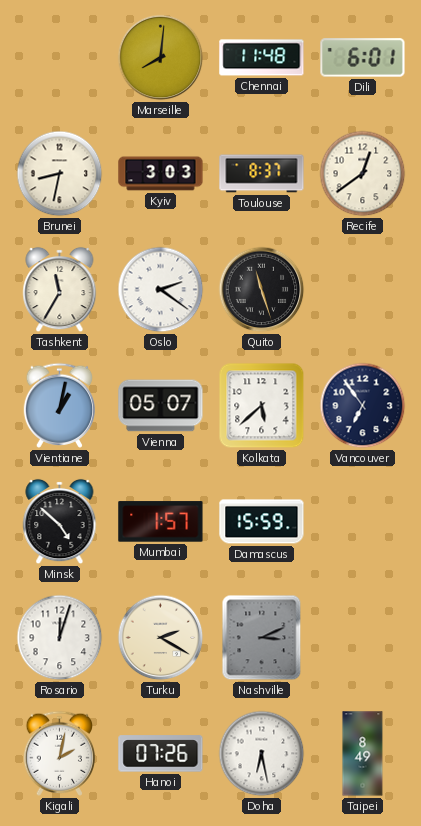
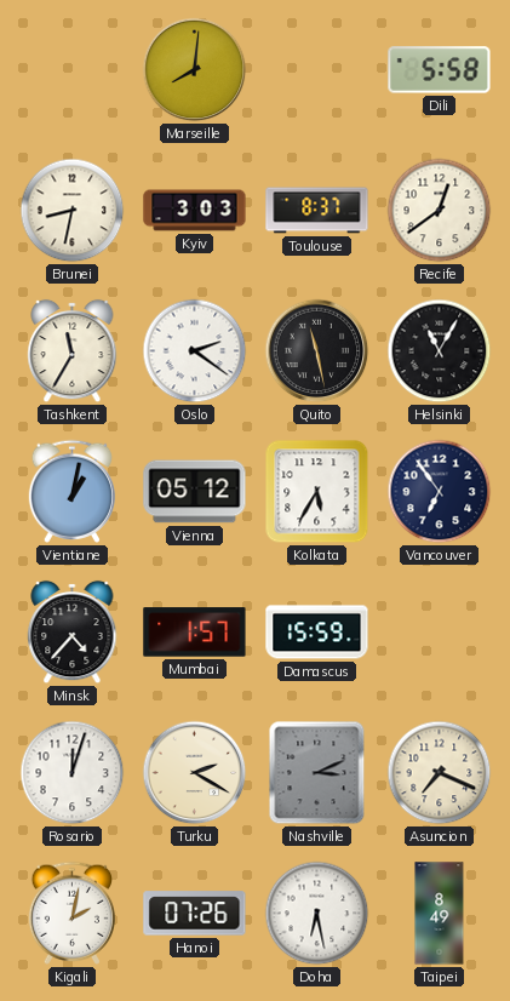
Chennai: 11:48 -> none
Dili: 6:01 -> 5:58
Quito: 11:27 -> 11:28
Helsinki: none -> 11:05
Vienna: 05:07 -> 05:12
Kolkata: 5:38 -> 5:35
Minsk: 4:52 -> 4:37
Asuncion: none -> 7:19
